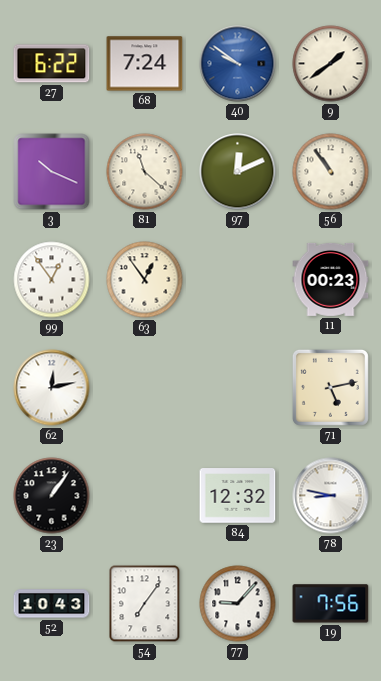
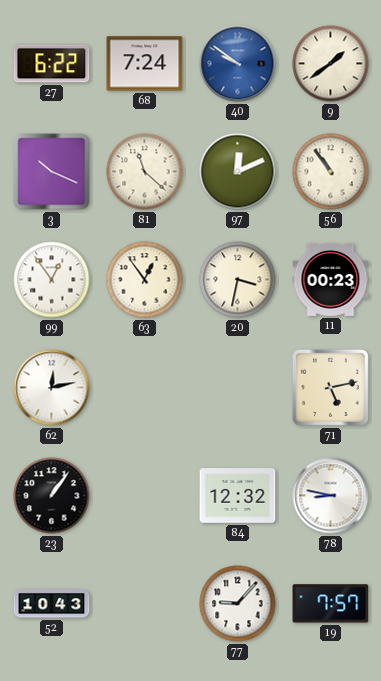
20: none -> 3:32
54: 7:06 -> none
19: 7:56 -> 7:57
